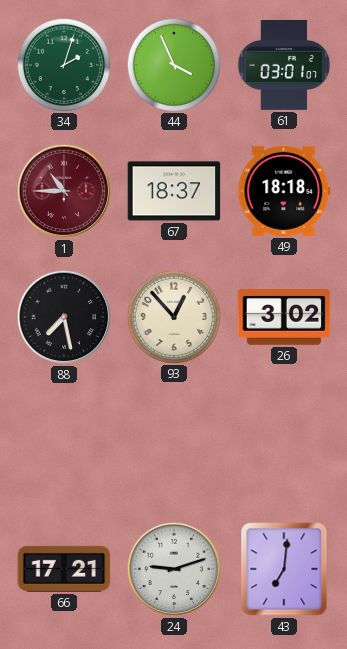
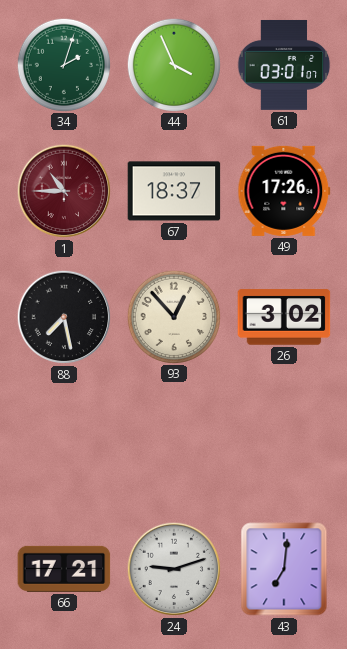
49: 18:18 -> 17:26
